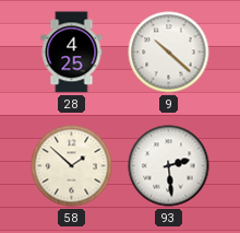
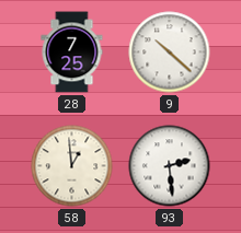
28: 4:25 -> 7:25
58: 1:52 -> 12:59
